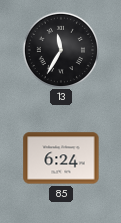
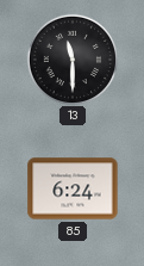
13: 11:35 -> 11:30
